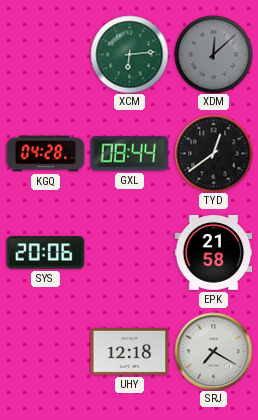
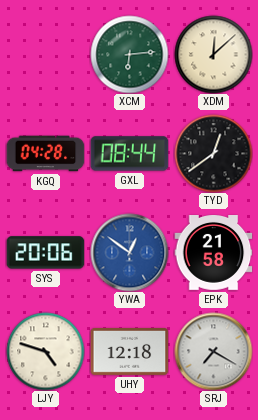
XDM dial: grey -> cream
YWA: none -> 12:51
LJY: none -> 4:48
